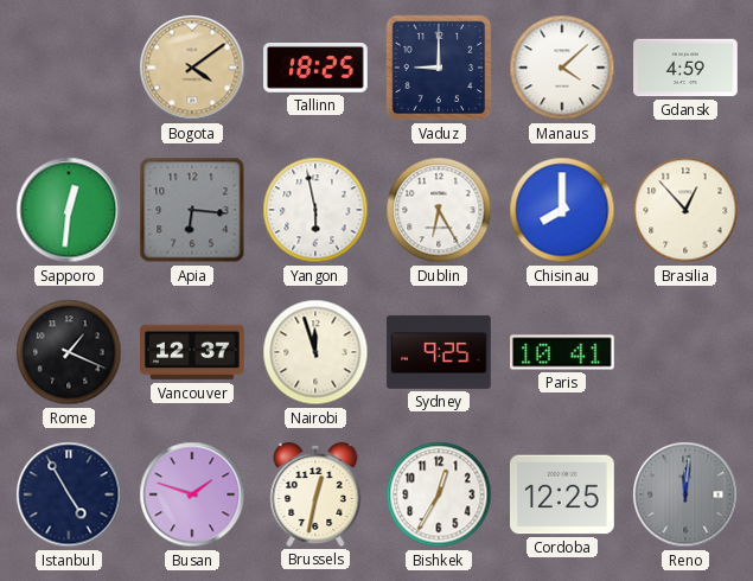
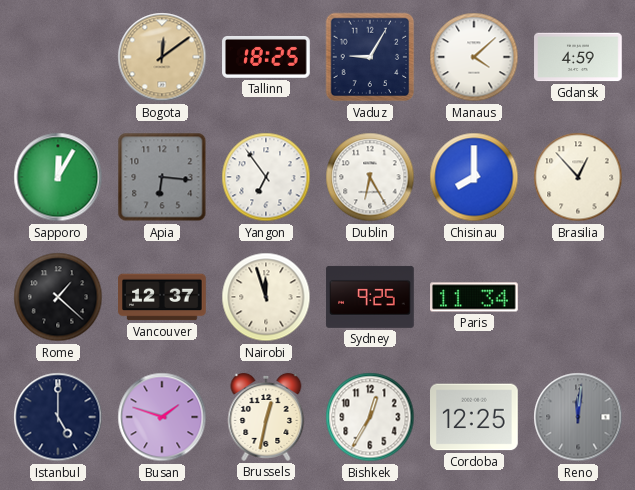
Bogota: 4:09 -> 12:09
Vaduz: 9:00 -> 9:05
Sapporo: 12:31 -> 12:05
Yangon: 5:58 -> 6:54
Rome: 1:19 -> 1:22
Paris: 10:41 -> 11:34
Istanbul: 4:55 -> 5:00
